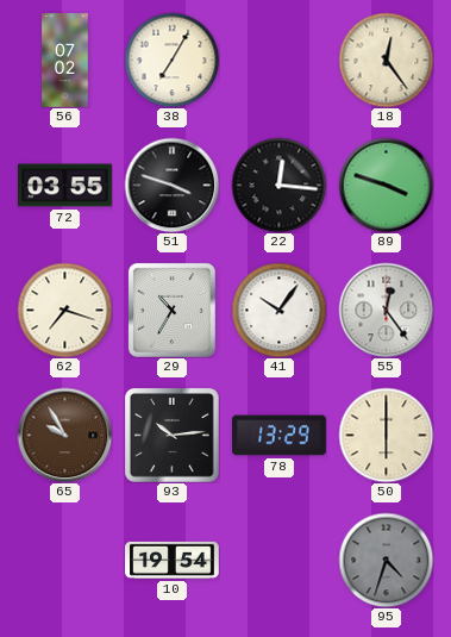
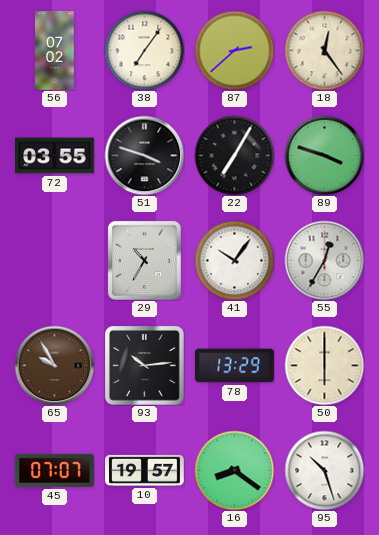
38: 7:05 -> 7:06
87: none -> 2:38
22: 12:16 -> 7:05
62: 7:18 -> none
55: 12:24 -> 12:35
45: none -> 07:07
10: 19:54 -> 19:57
16: none -> 8:21
95: 4:33 -> 10:27
95 dial: grey -> white
